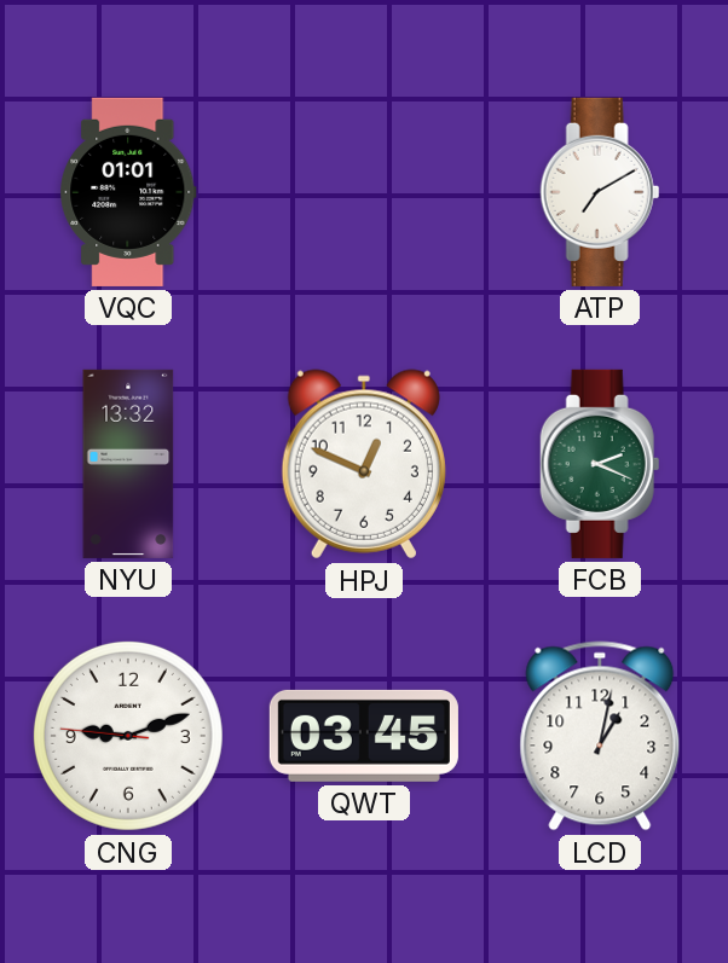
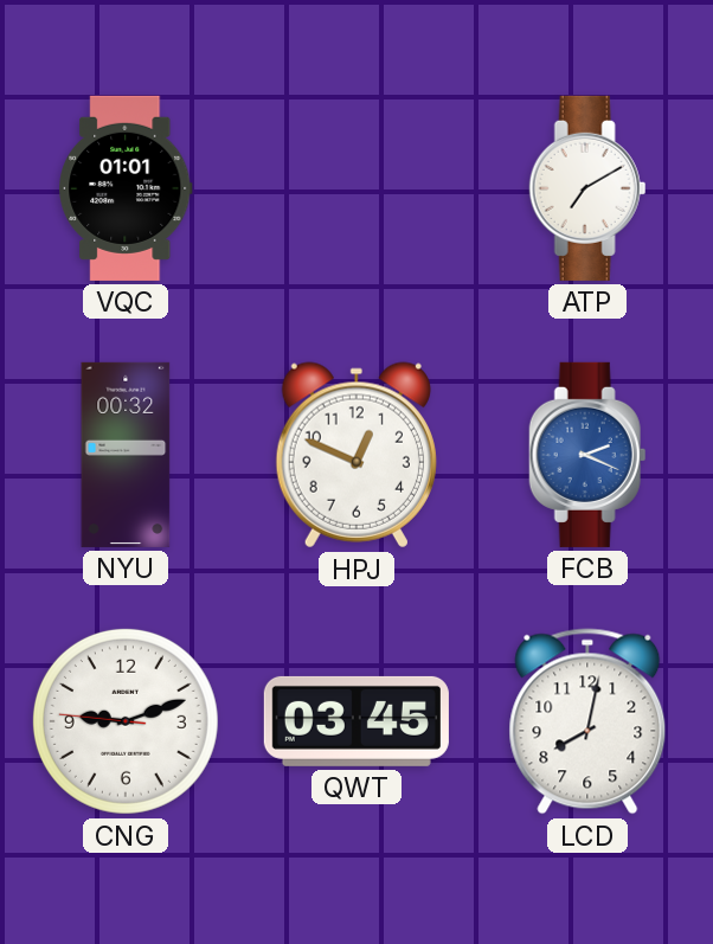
NYU: 13:32 -> 00:32
FCB dial: green -> blue
LCD: 1:02 -> 8:02
